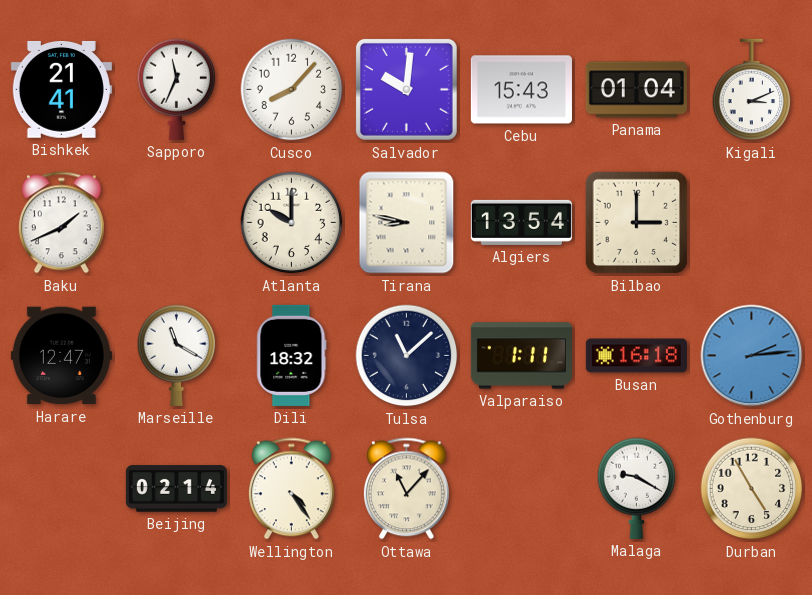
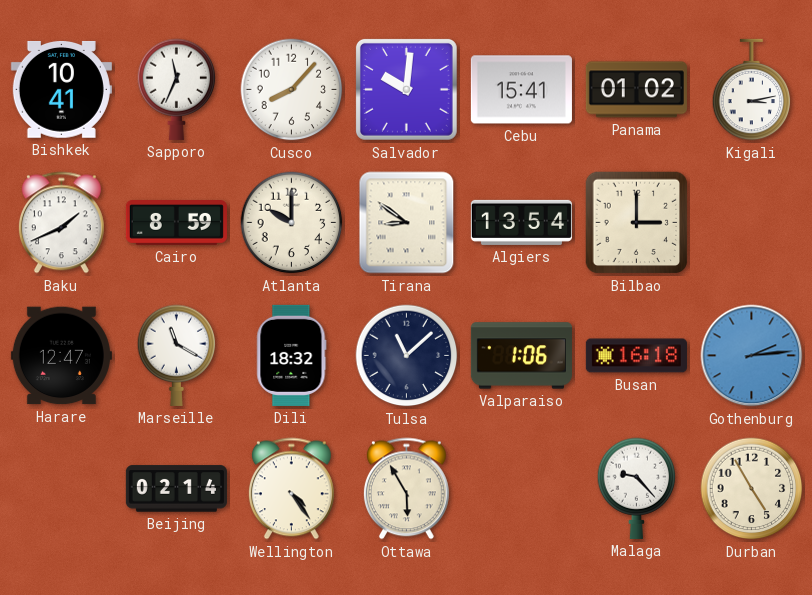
Bishkek: 21:41 -> 10:41
Cebu: 15:43 -> 15:41
Panama: 01:04 -> 01:02
Kigali: 3:11 -> 3:13
Cairo: none -> 8:59
Tirana: 8:47 -> 8:51
Valparaiso: 1:11 -> 1:06
Ottawa: 11:07 -> 5:55
Malaga: 9:20 -> 9:23
